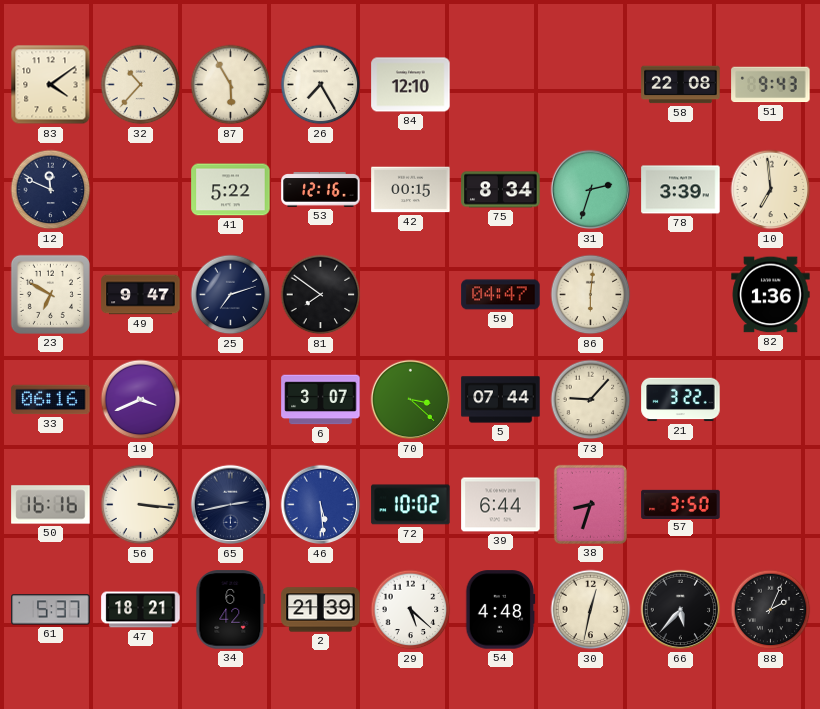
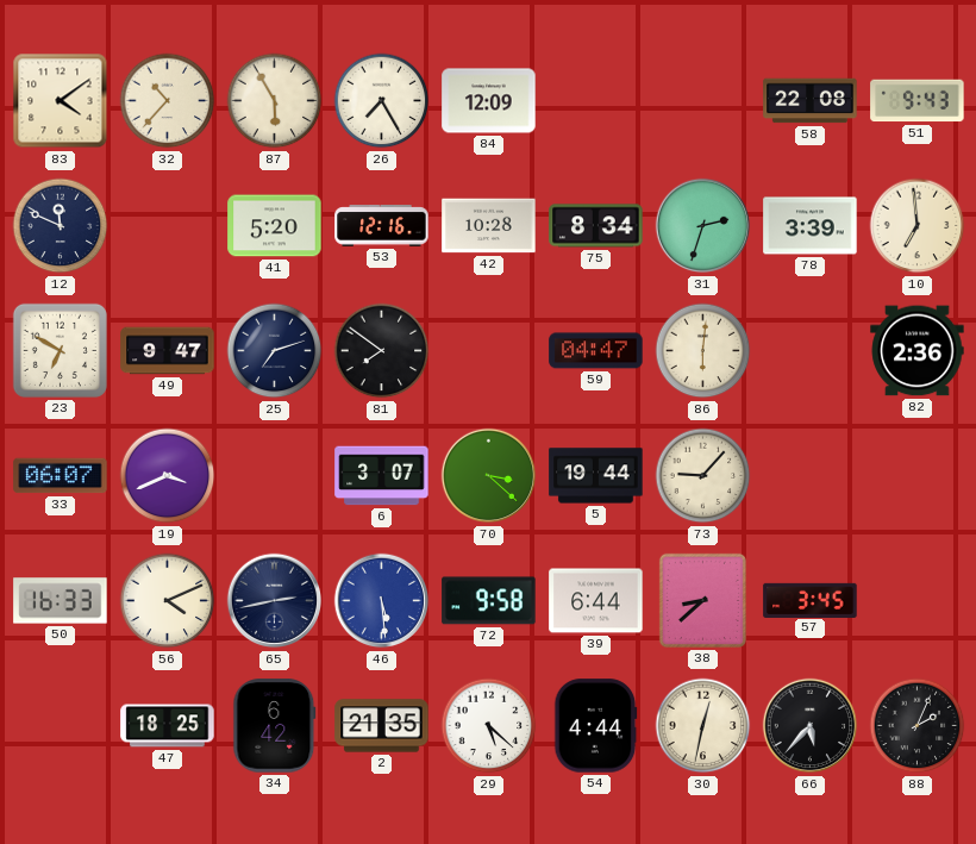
84: 12:10 -> 12:09
41: 5:22 -> 5:20
42: 00:15 -> 10:28
82: 1:36 -> 2:36
33: 06:16 -> 06:07
5: 07:44 -> 19:44
21: 3:22 -> none
50: 16:16 -> 16:33
56: 3:16 -> 4:11
72: 10:02 -> 9:58
38: 8:33 -> 8:38
57: 3:50 -> 3:45
61: 5:37 -> none
47: 18:21 -> 18:25
2: 21:39 -> 21:35
54: 4:48 -> 4:44
